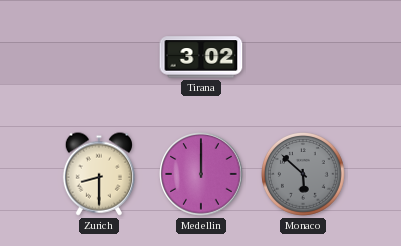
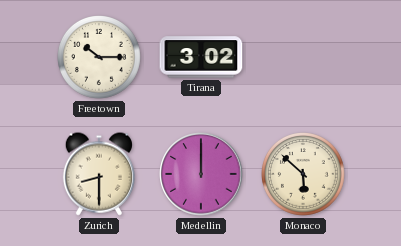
Freetown: none -> 10:15
Monaco dial: grey -> cream
